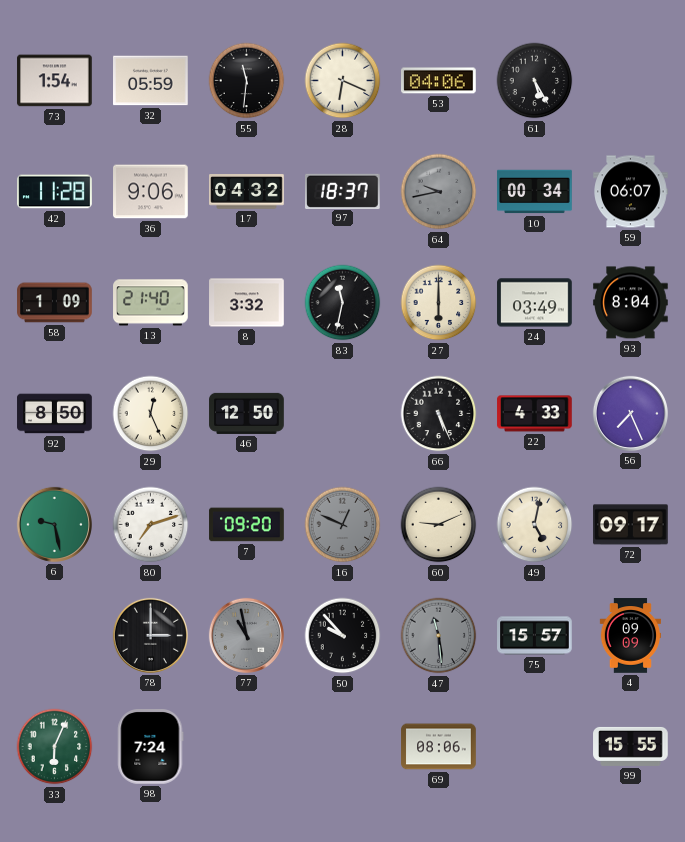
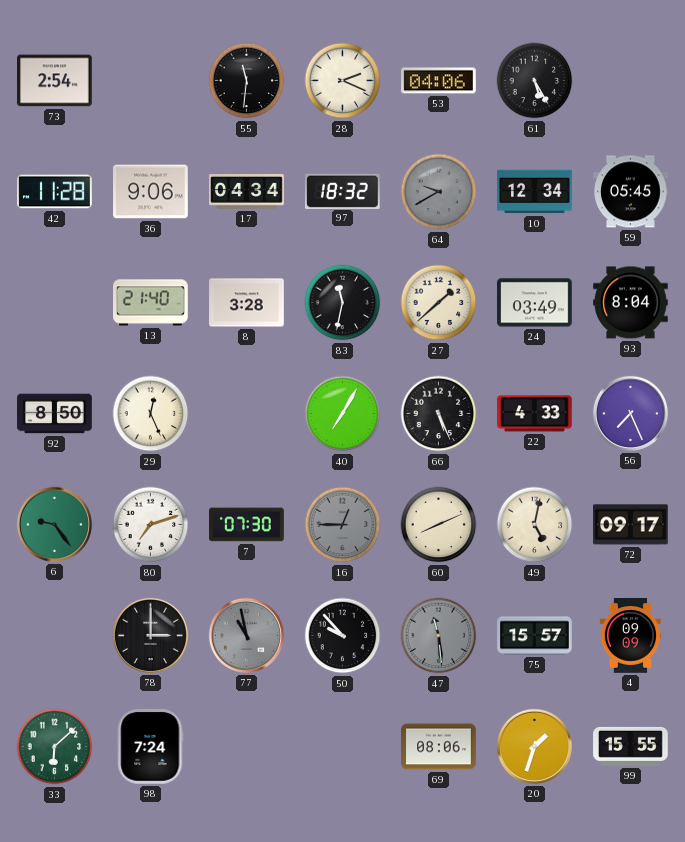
73: 1:54 -> 2:54
32: 05:59 -> none
28: 6:19 -> 2:19
17: 04:32 -> 04:34
97: 18:37 -> 18:32
64: 9:43 -> 9:40
10: 00:34 -> 12:34
59: 06:07 -> 05:45
58: 1:09 -> none
8: 3:32 -> 3:28
27: 6:00 -> 1:38
46: 12:50 -> none
40: none -> 7:05
6: 9:28 -> 9:24
7: 09:20 -> 07:30
16: 12:49 -> 12:45
60: 9:11 -> 8:11
33: 6:04 -> 6:08
20: none -> 1:33
